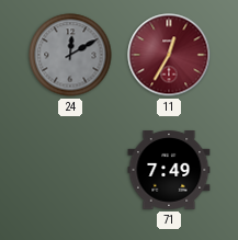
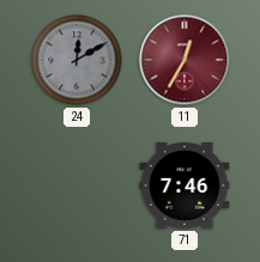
71: 7:49 -> 7:46
